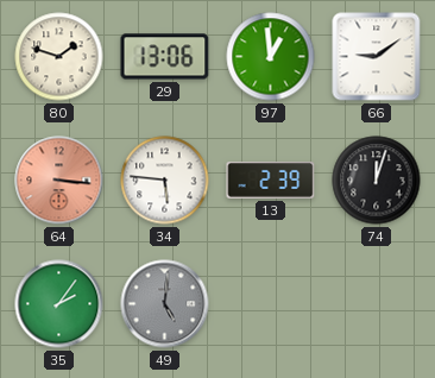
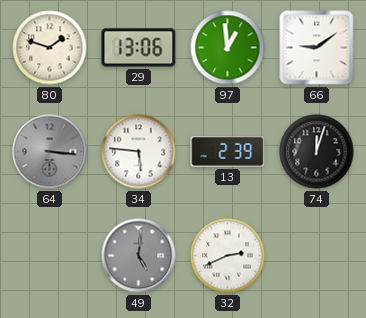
64 dial: salmon -> grey
35: 2:06 -> none
32: none -> 2:41
